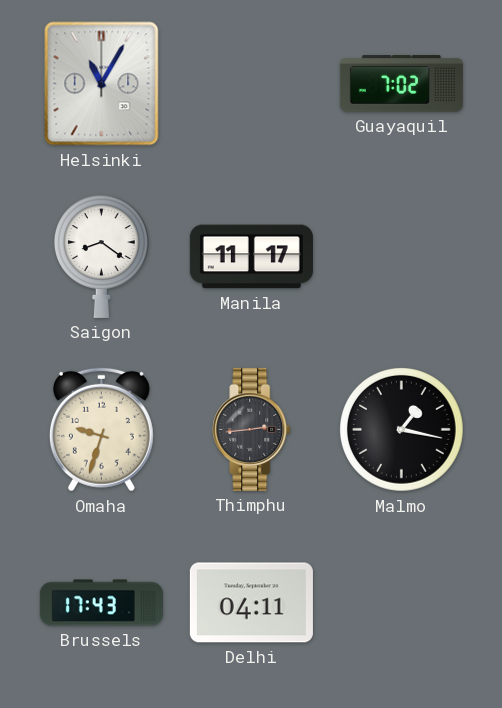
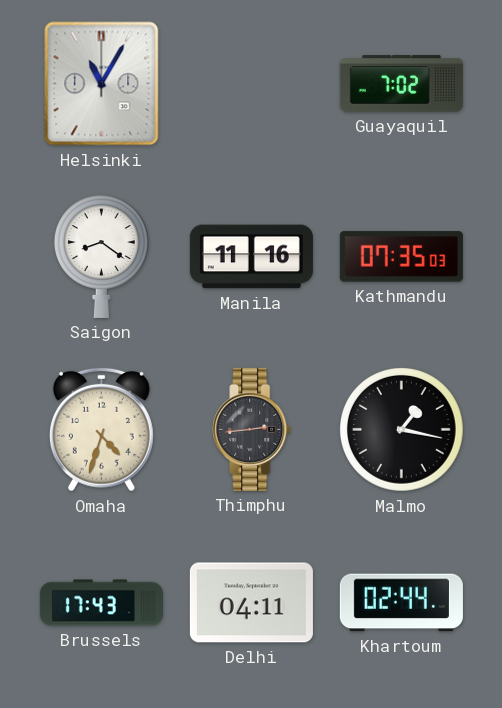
Manila: 11:17 -> 11:16
Kathmandu: none -> 07:35
Omaha: 9:33 -> 4:33
Khartoum: none -> 02:44
